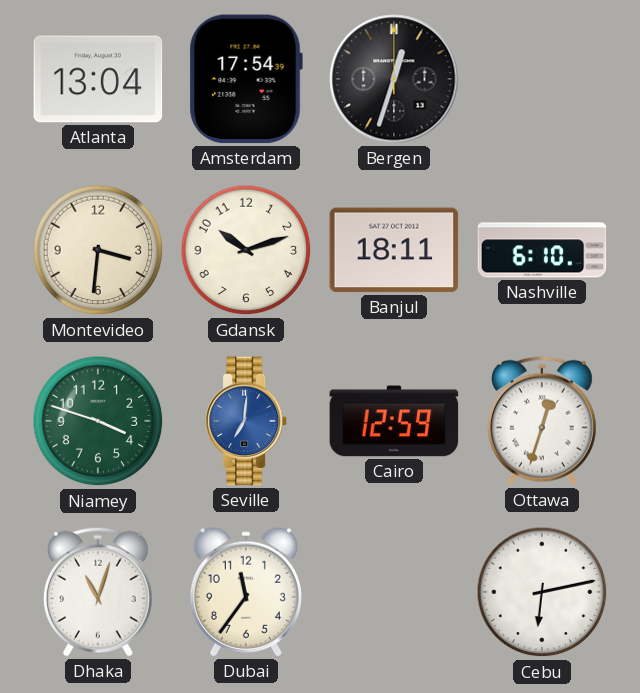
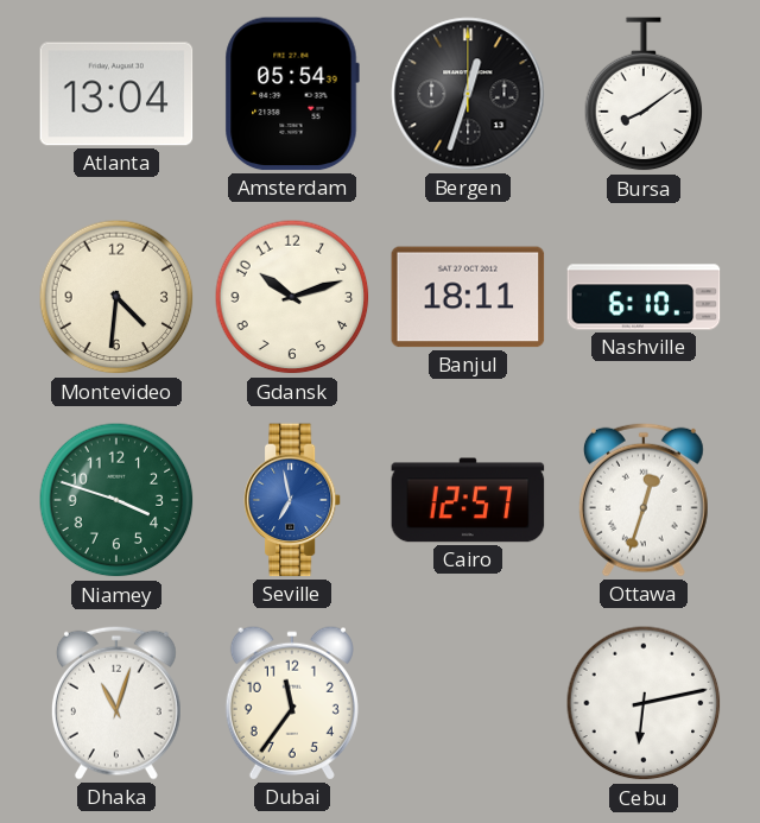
Amsterdam: 17:54 -> 05:54
Bursa: none -> 8:09
Montevideo: 3:31 -> 4:31
Seville: 7:01 -> 6:58
Cairo: 12:59 -> 12:57
